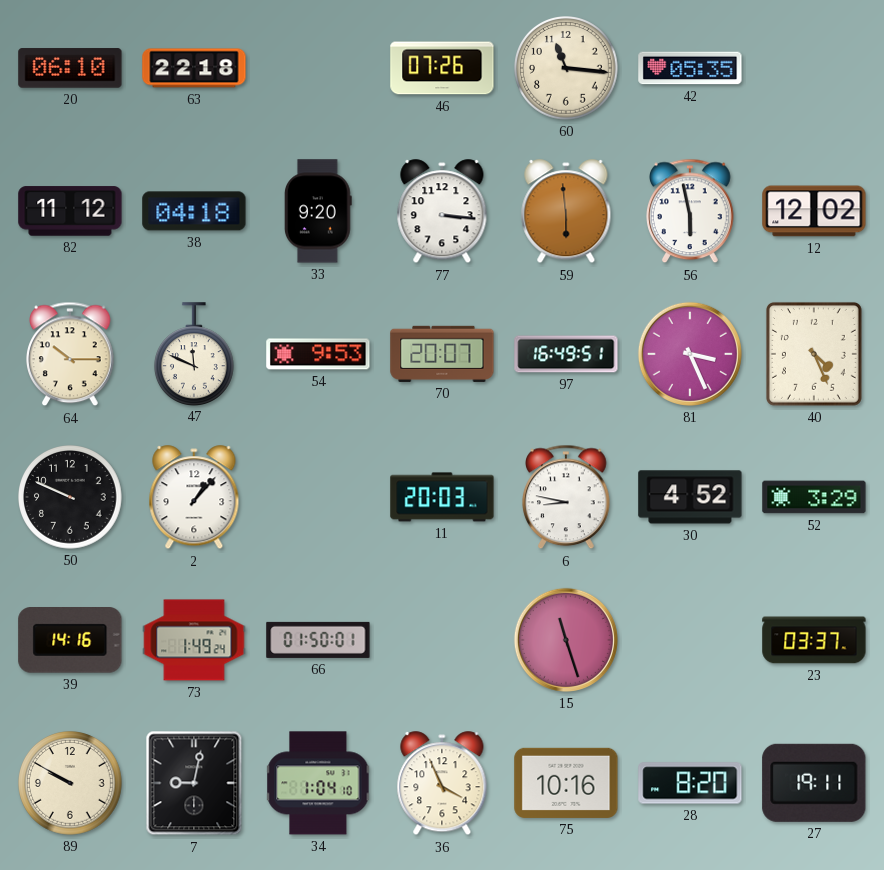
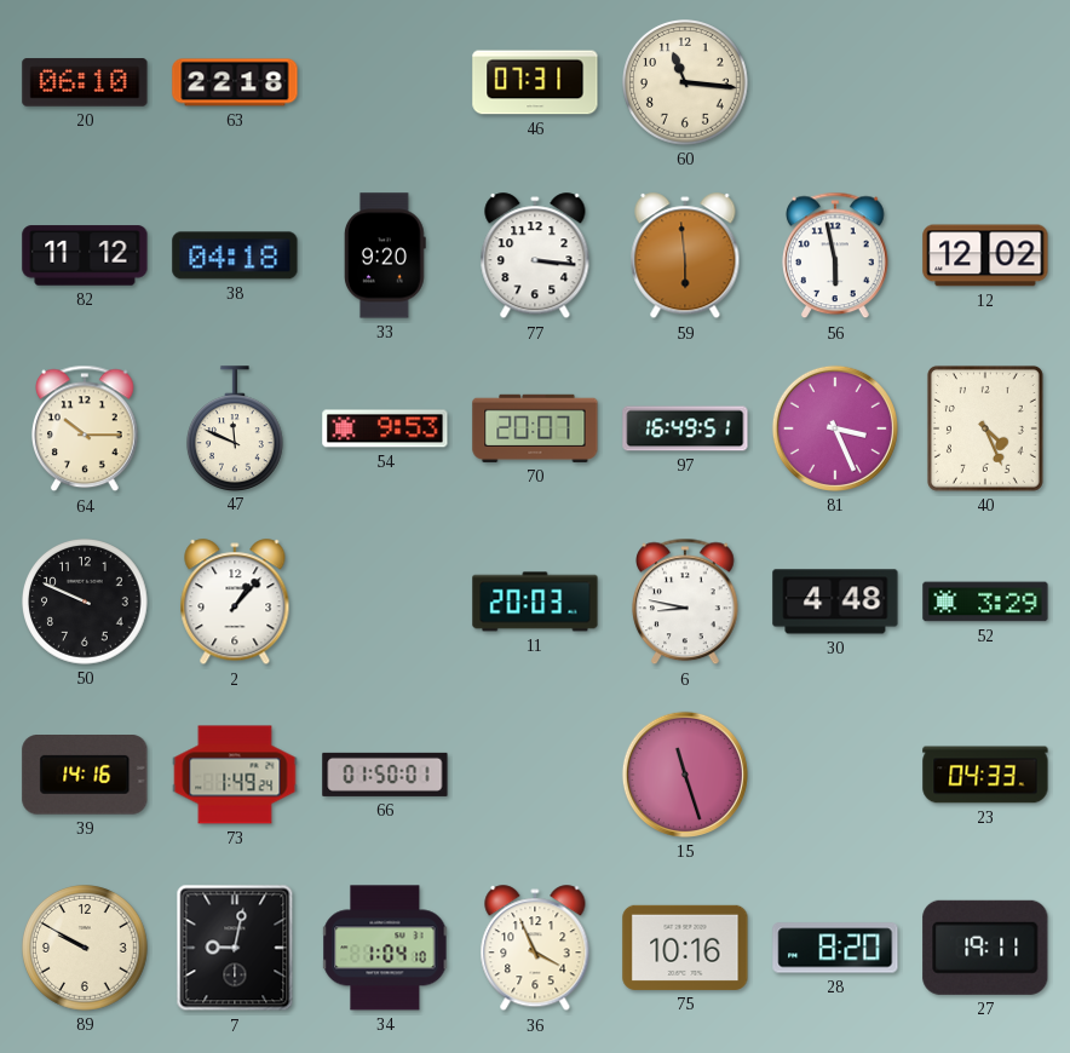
46: 07:26 -> 07:31
42: 05:35 -> none
30: 4:52 -> 4:48
23: 03:37 -> 04:33
